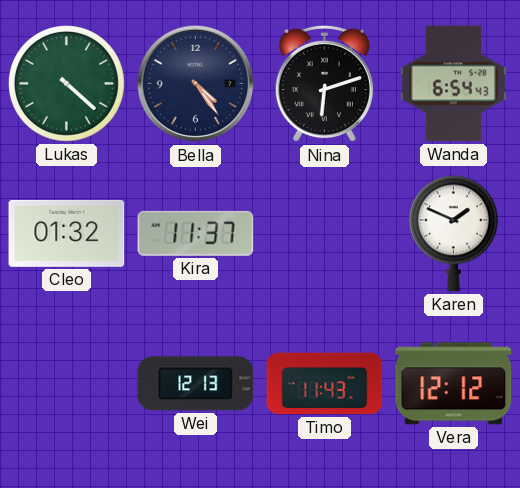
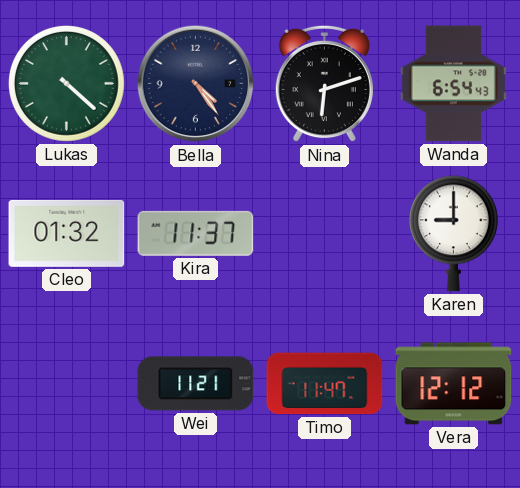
Karen: 1:49 -> 9:00
Wei: 12:13 -> 11:21
Timo: 11:43 -> 11:47
